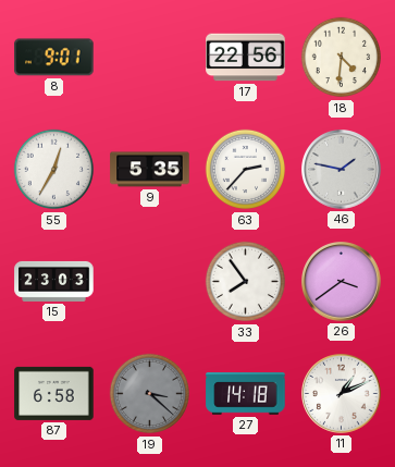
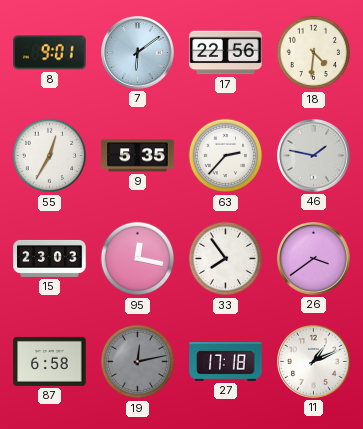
7: none -> 6:09
95: none -> 12:17
19: 3:22 -> 12:13
27: 14:18 -> 17:18
